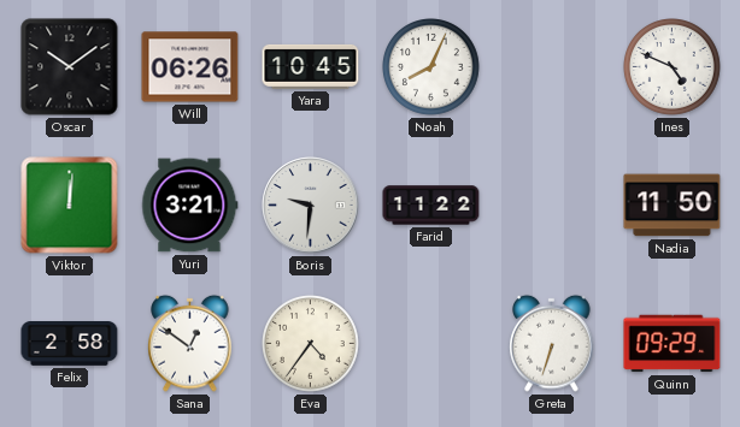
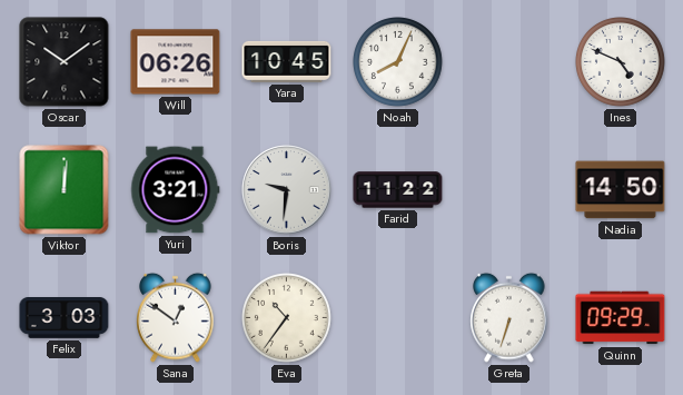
Nadia: 11:50 -> 14:50
Felix: 2:58 -> 3:03
Eva: 4:36 -> 10:36
